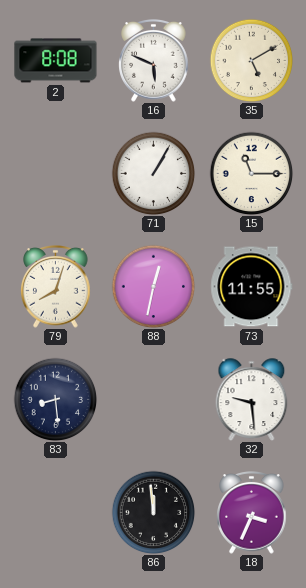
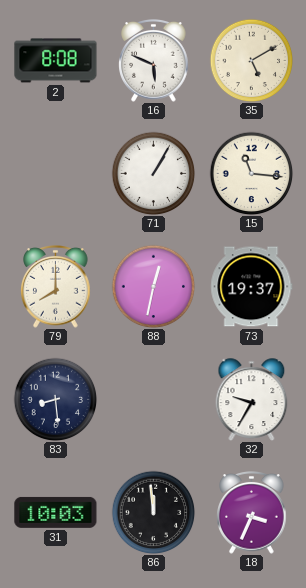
15: 11:15 -> 11:16
79: 8:03 -> 8:00
73: 11:55 -> 19:37
32: 9:29 -> 9:35
31: none -> 10:03
